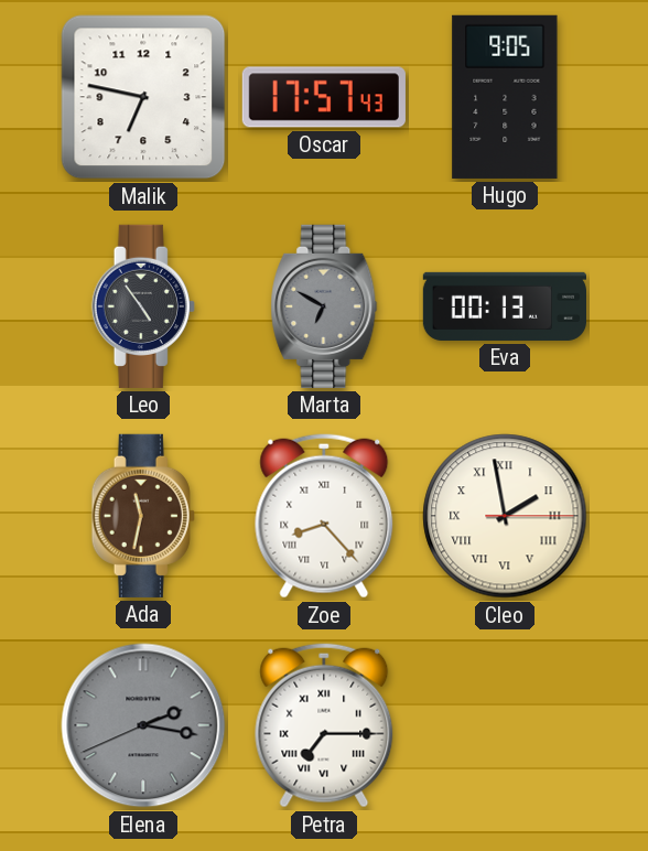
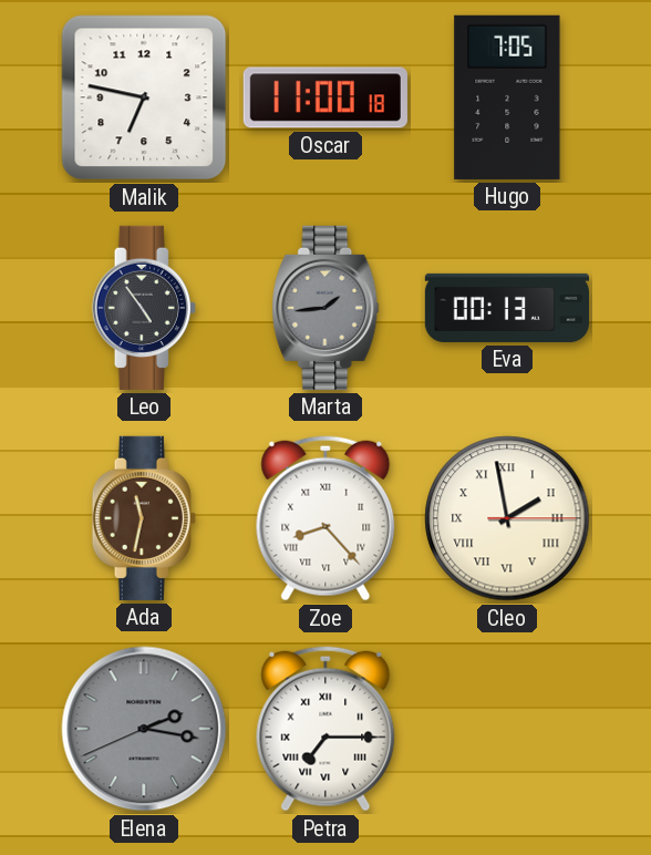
Oscar: 17:57 -> 11:00
Hugo: 9:05 -> 7:05
Marta: 6:50 -> 1:44
